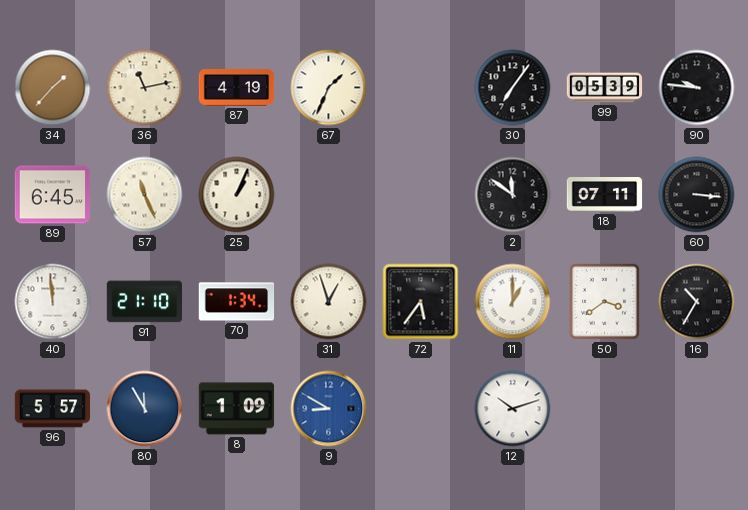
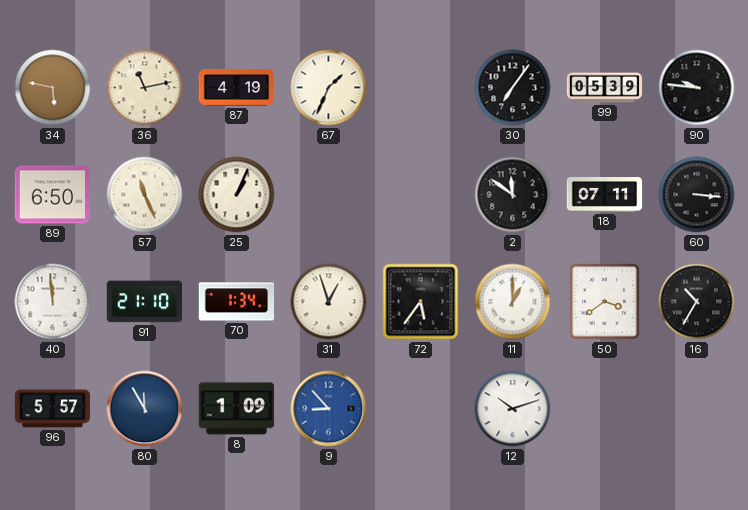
34: 1:37 -> 5:47
89: 6:45 -> 6:50
9: 8:50 -> 8:53
